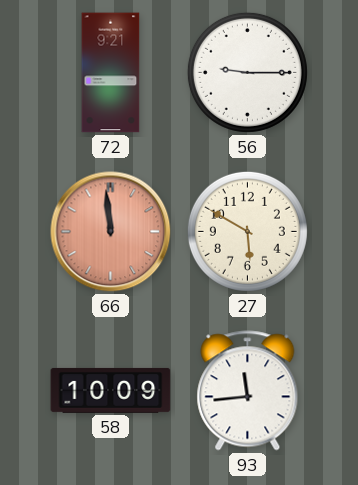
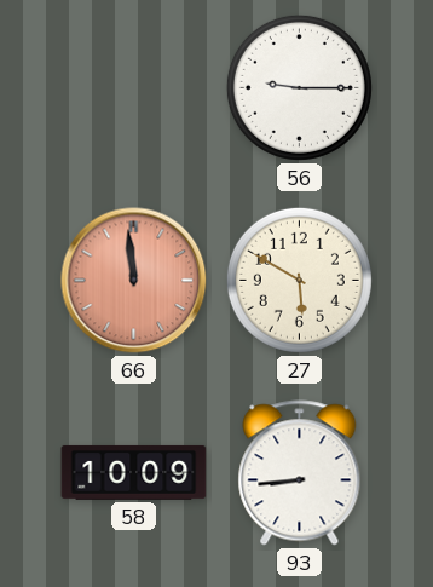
72: 9:21 -> none
93: 11:44 -> 8:44
